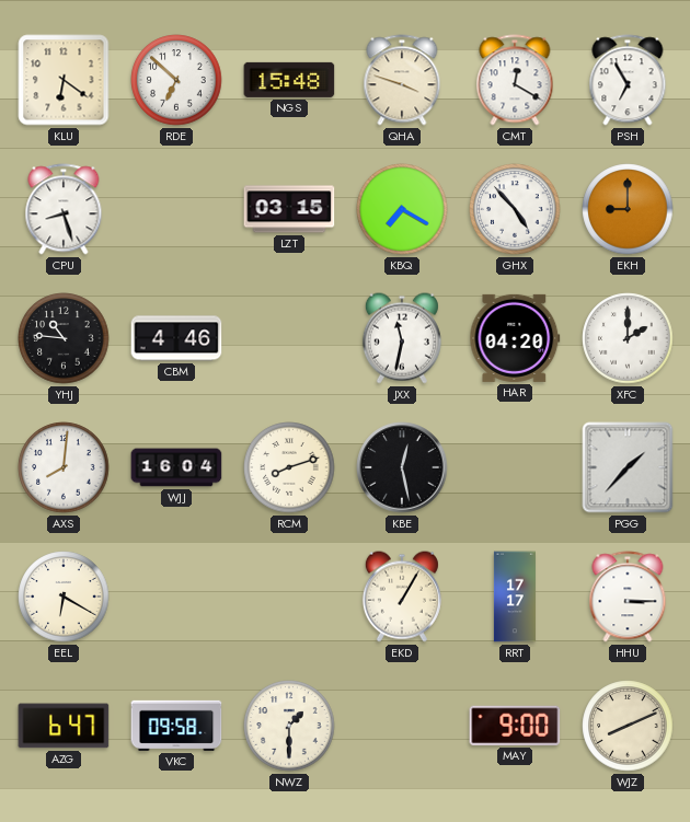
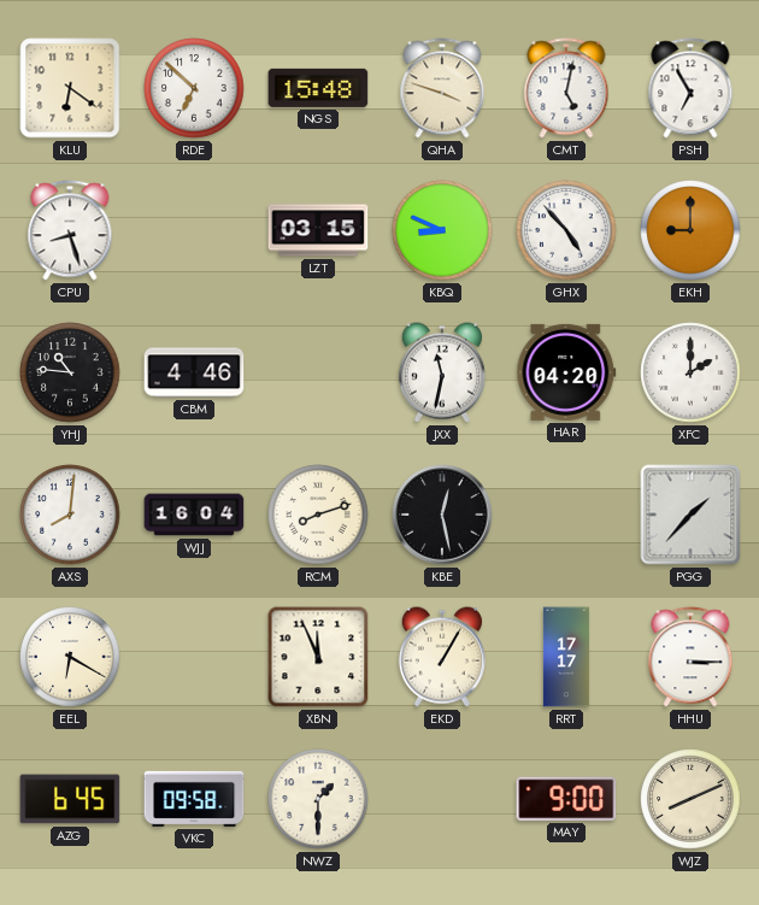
CMT: 12:20 -> 5:02
KBQ: 7:20 -> 8:49
XBN: none -> 11:56
AZG: 6:47 -> 6:45
